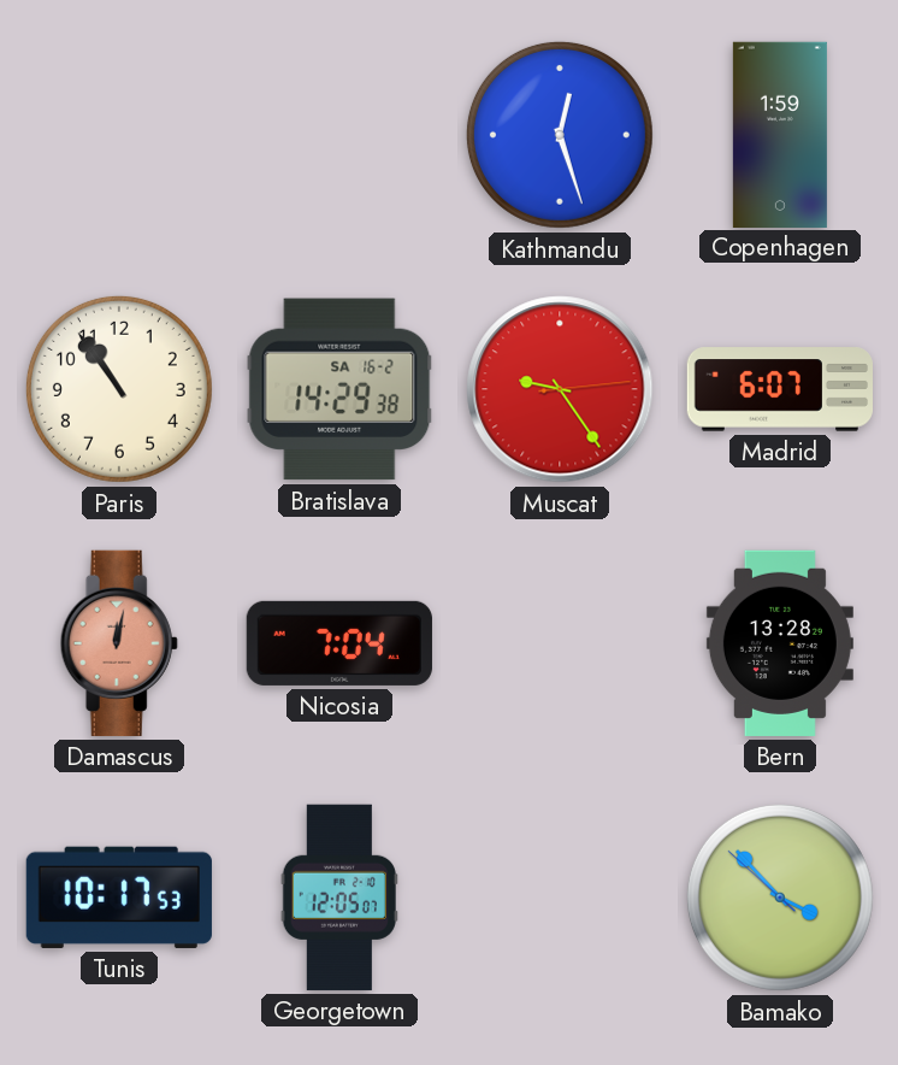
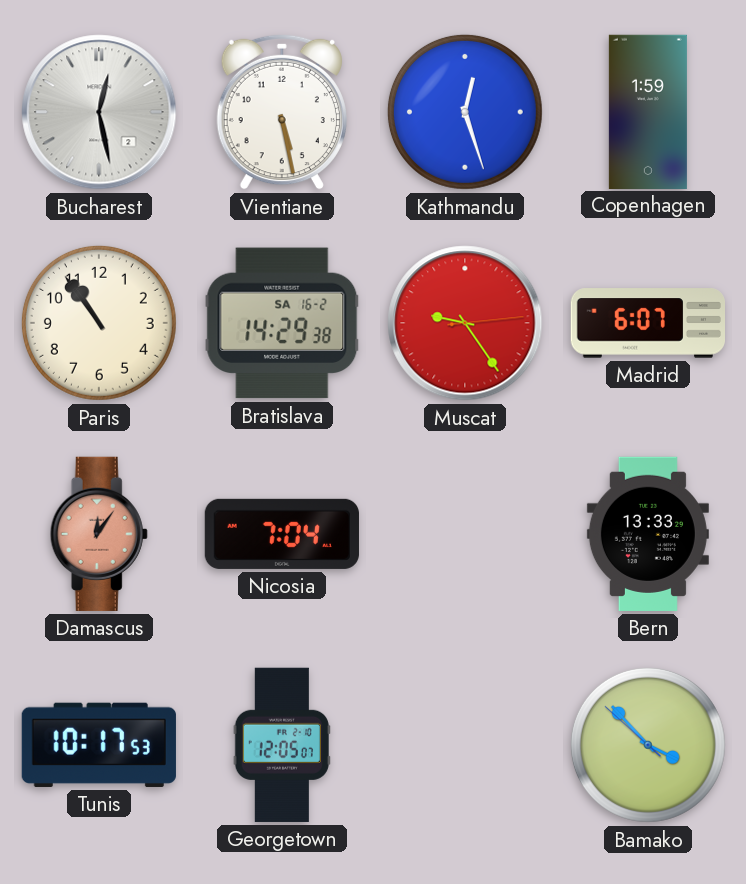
Bucharest: none -> 12:28
Vientiane: none -> 5:28
Damascus: 12:02 -> 12:06
Bern: 13:28 -> 13:33
